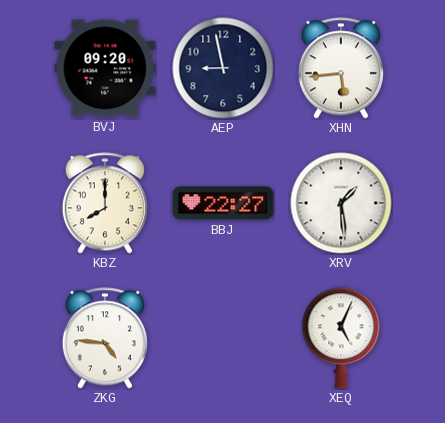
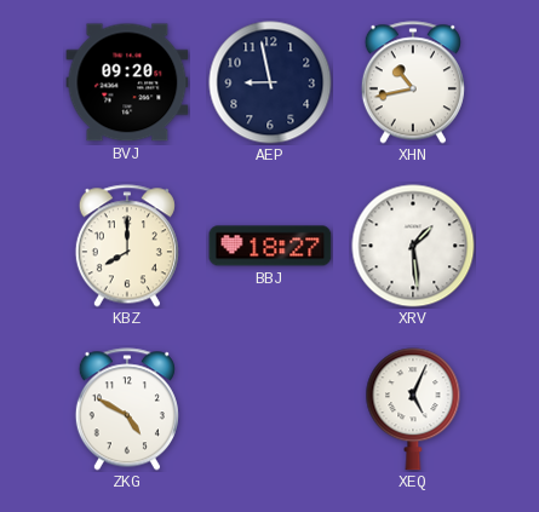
XHN: 5:44 -> 10:43
BBJ: 22:27 -> 18:27
ZKG: 4:46 -> 4:50
